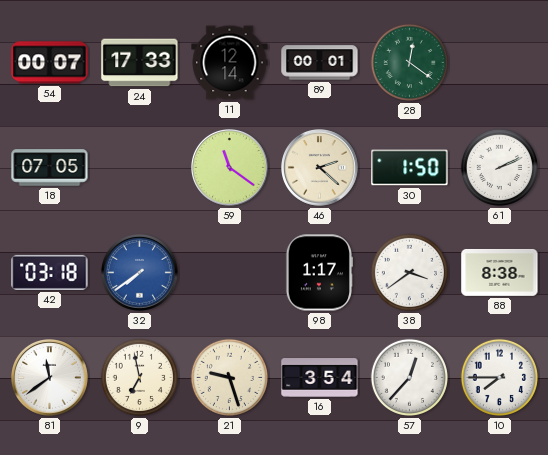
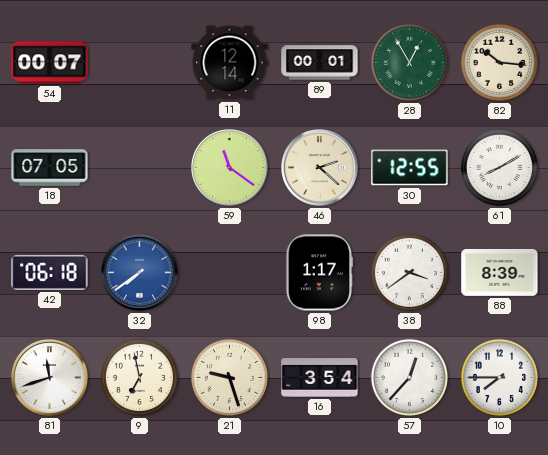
24: 17:33 -> none
28: 12:21 -> 12:55
82: none -> 10:16
30: 1:50 -> 12:55
61: 2:11 -> 8:10
42: 03:18 -> 06:18
88: 8:38 -> 8:39
81: 11:39 -> 11:42
